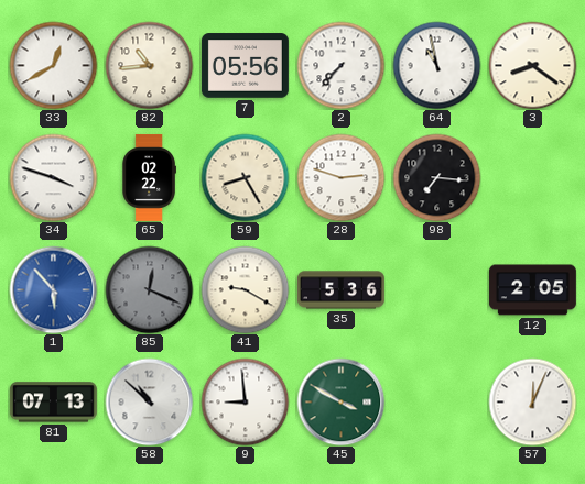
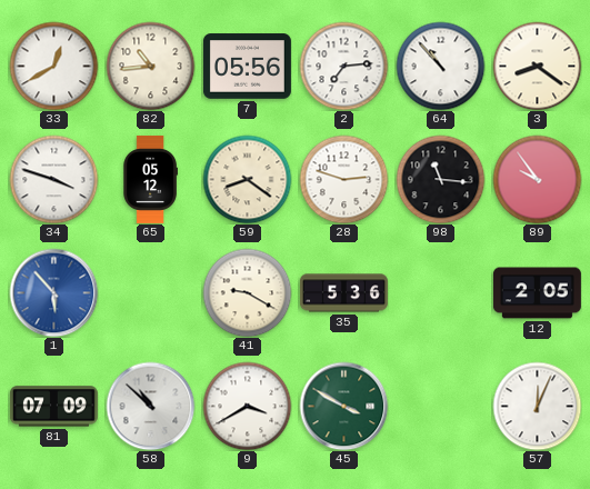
2: 7:37 -> 7:14
64: 10:58 -> 10:53
65: 02:22 -> 05:12
59: 8:25 -> 8:21
98: 7:16 -> 11:16
89: none -> 9:54
85: 12:19 -> none
81: 07:13 -> 07:09
9: 8:59 -> 3:40
